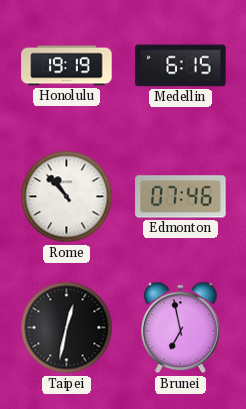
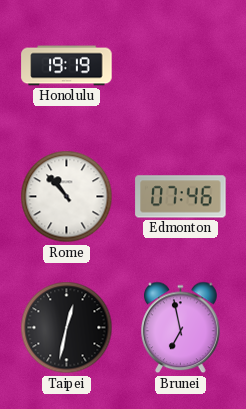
Medellin: 6:15 -> none
